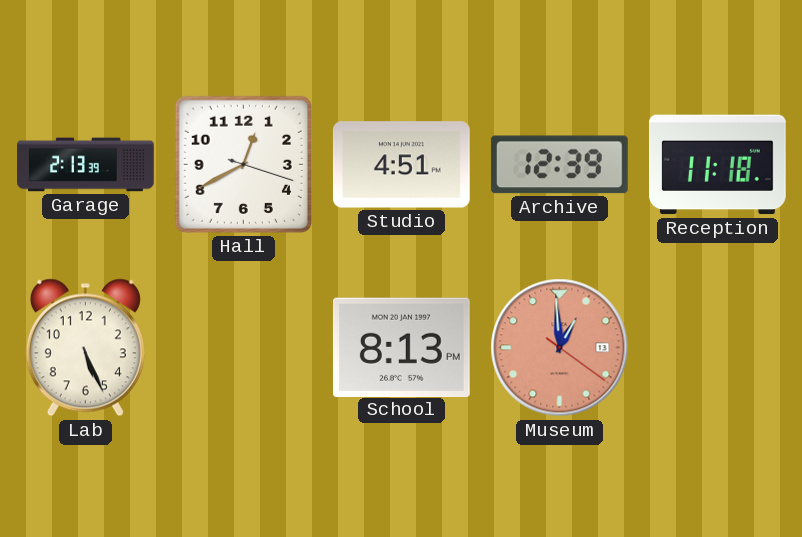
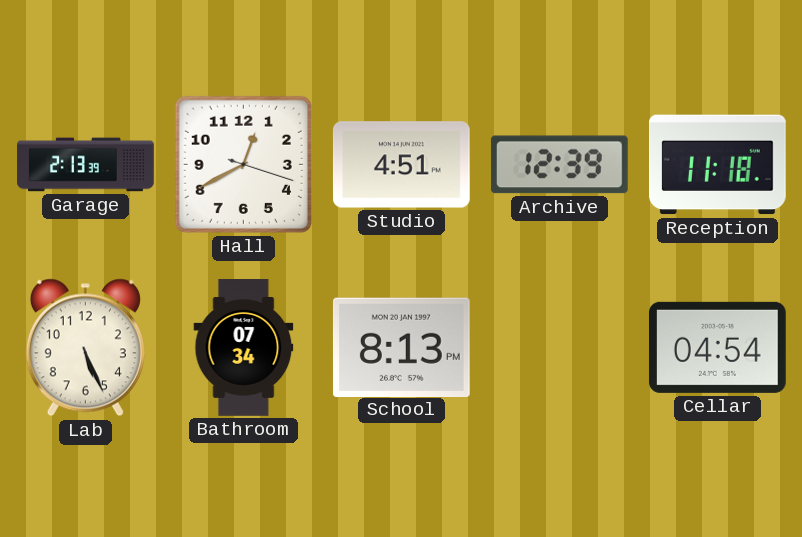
Bathroom: none -> 07:34
Museum: 12:59 -> none
Cellar: none -> 04:54
